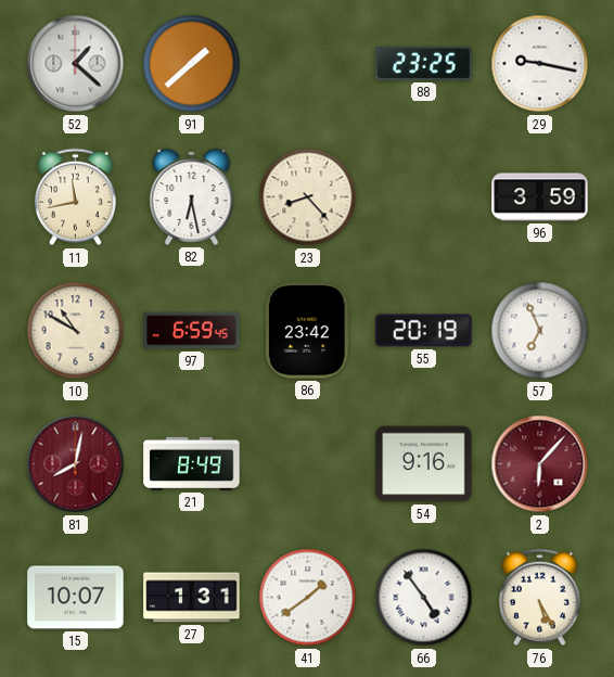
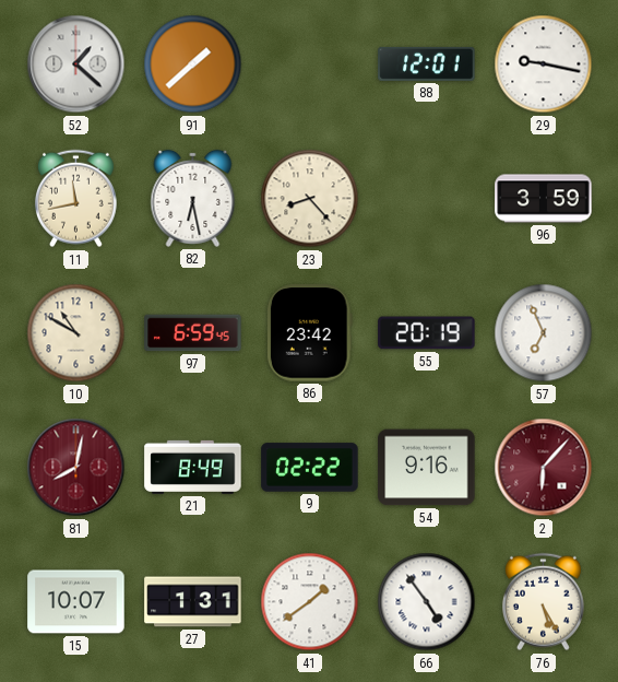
88: 23:25 -> 12:01
9: none -> 02:22
